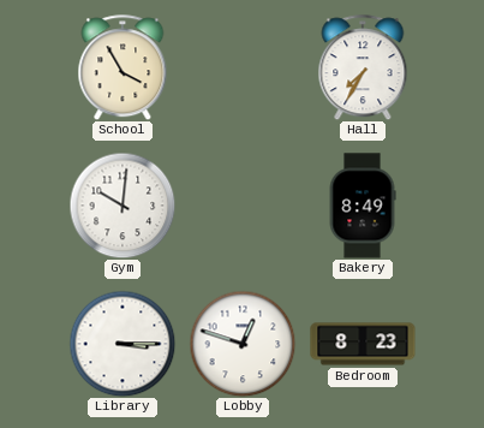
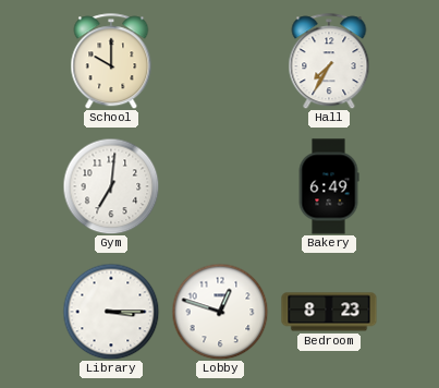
School: 3:55 -> 10:00
Gym: 10:01 -> 7:01
Bakery: 8:49 -> 6:49
